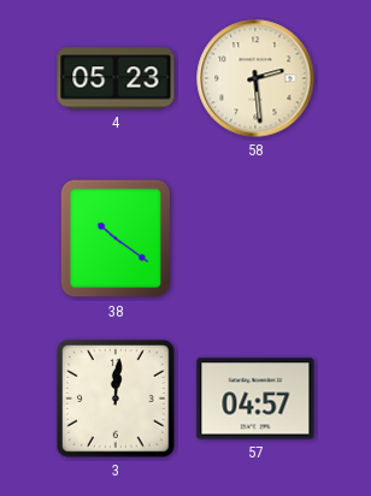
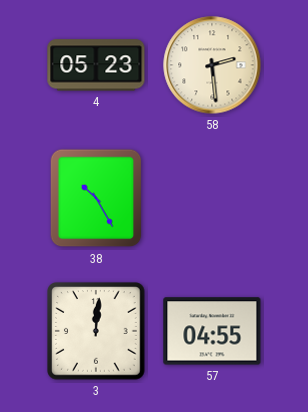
38: 10:21 -> 10:25
57: 04:57 -> 04:55
